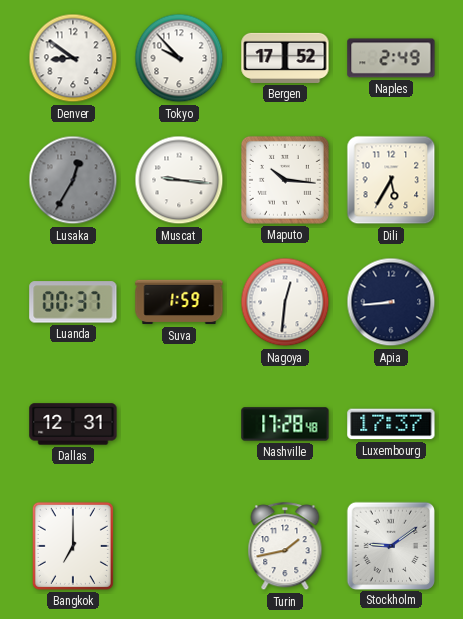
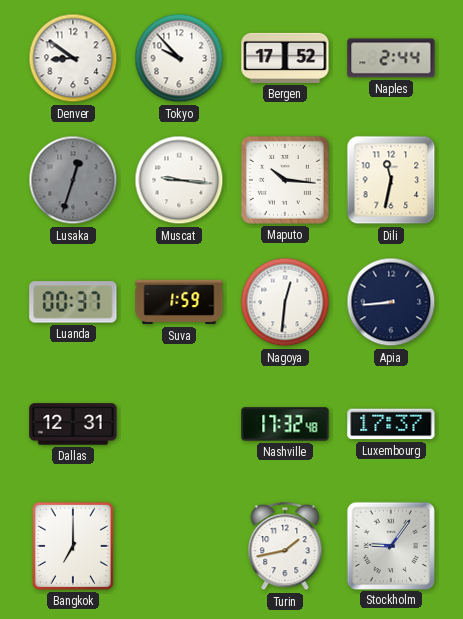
Naples: 2:49 -> 2:44
Lusaka: 12:35 -> 12:33
Dili: 5:35 -> 11:32
Nashville: 17:28 -> 17:32
Stockholm: 9:09 -> 9:06
